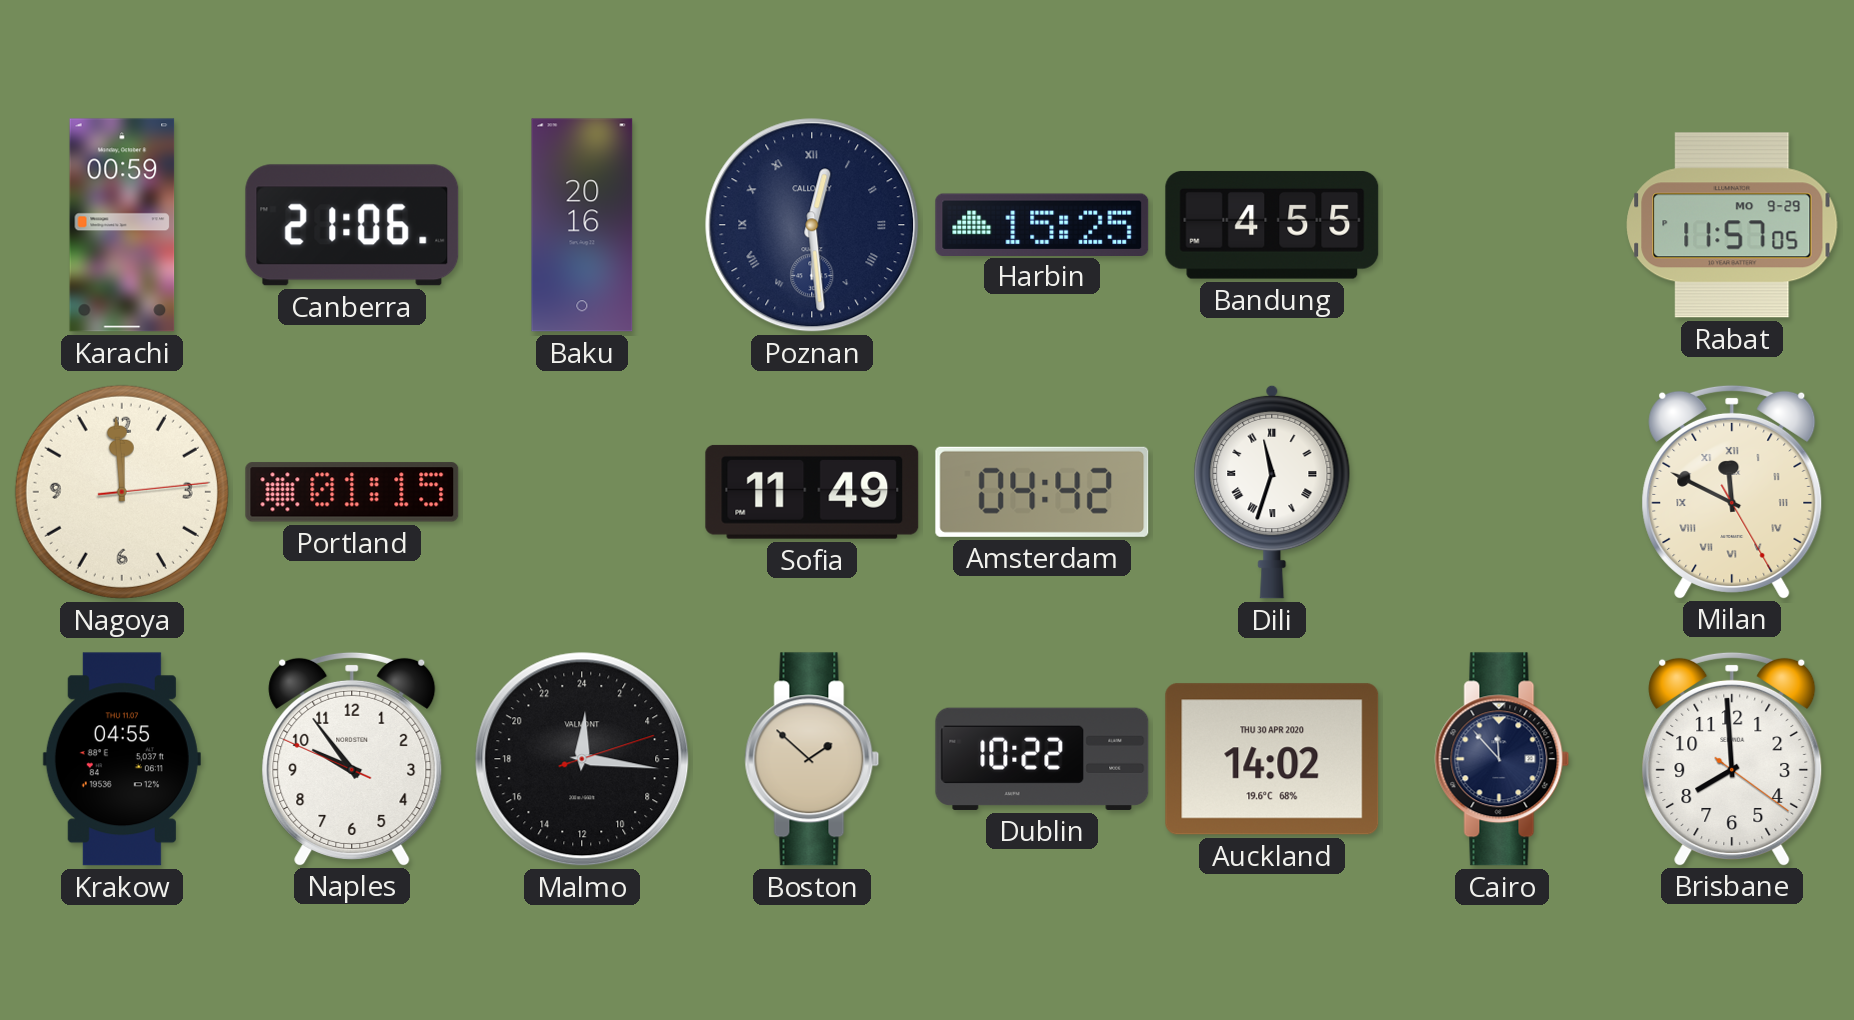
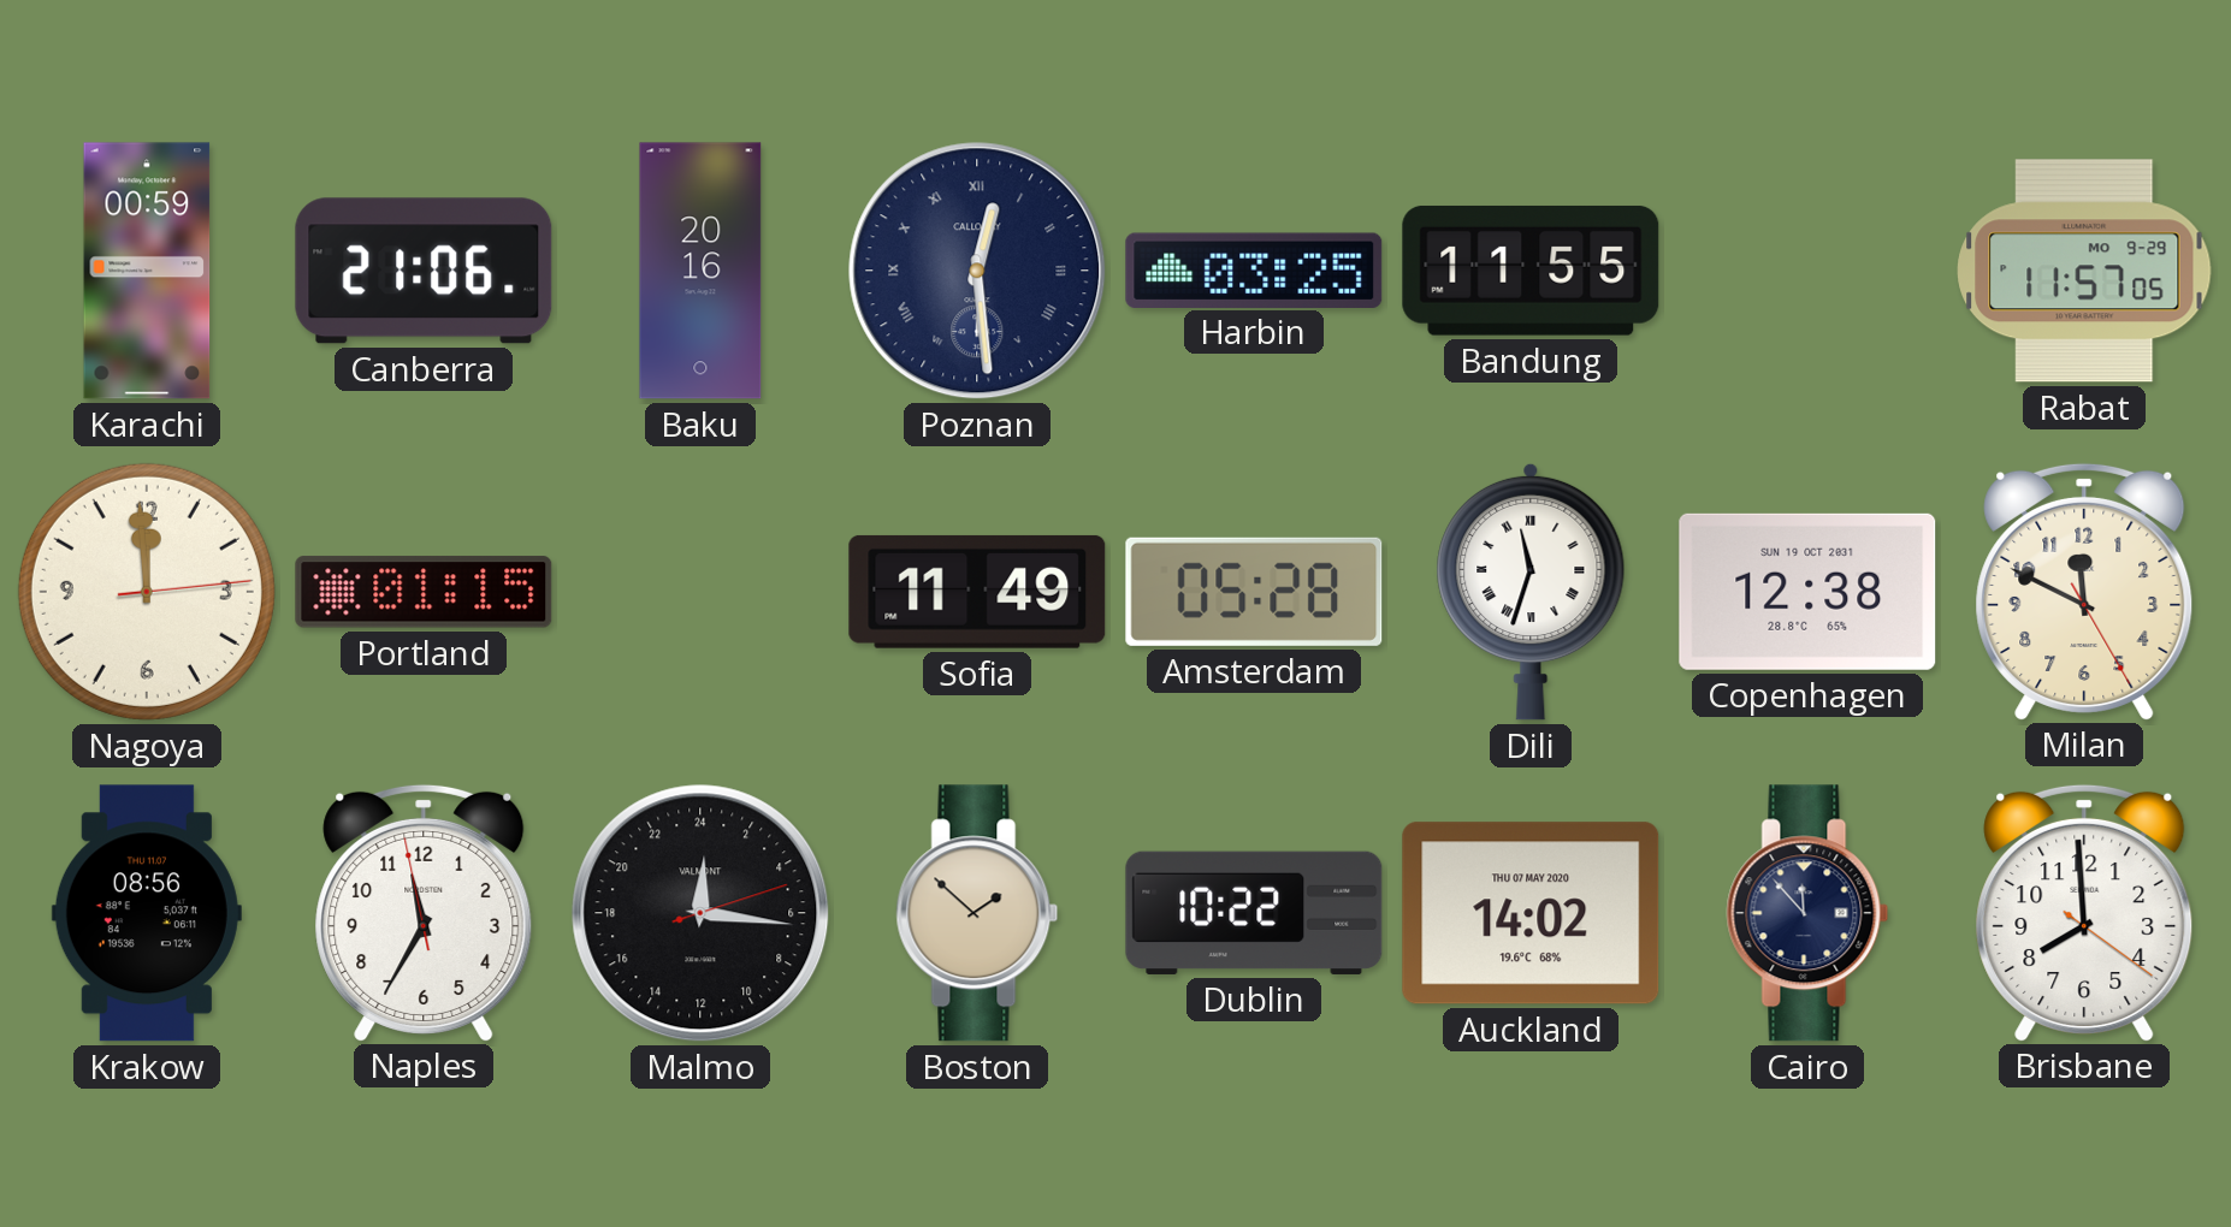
Harbin: 15:25 -> 03:25
Bandung: 4:55 -> 11:55
Amsterdam: 04:42 -> 05:28
Copenhagen: none -> 12:38
Milan numerals: Roman -> Arabic
Krakow: 04:55 -> 08:56
Naples: 9:53 -> 11:34
Auckland date: THU 30 APR 2020 -> THU 07 MAY 2020
